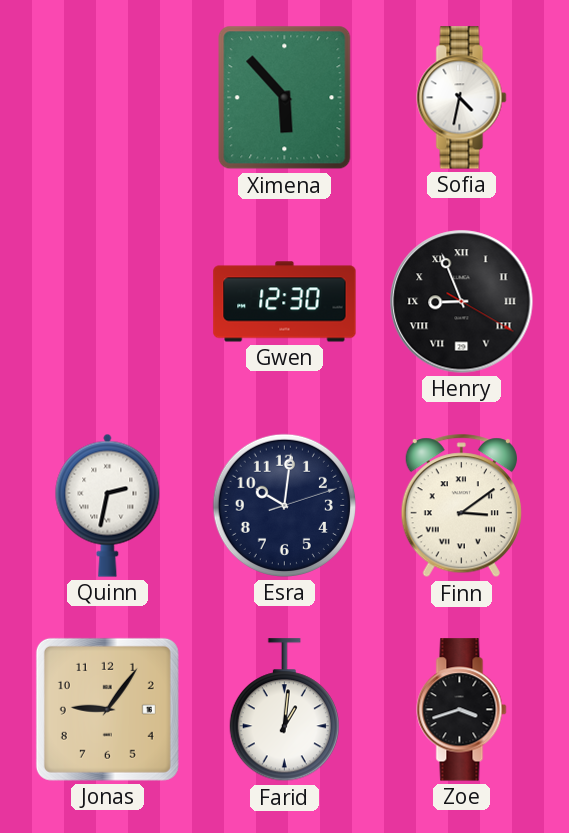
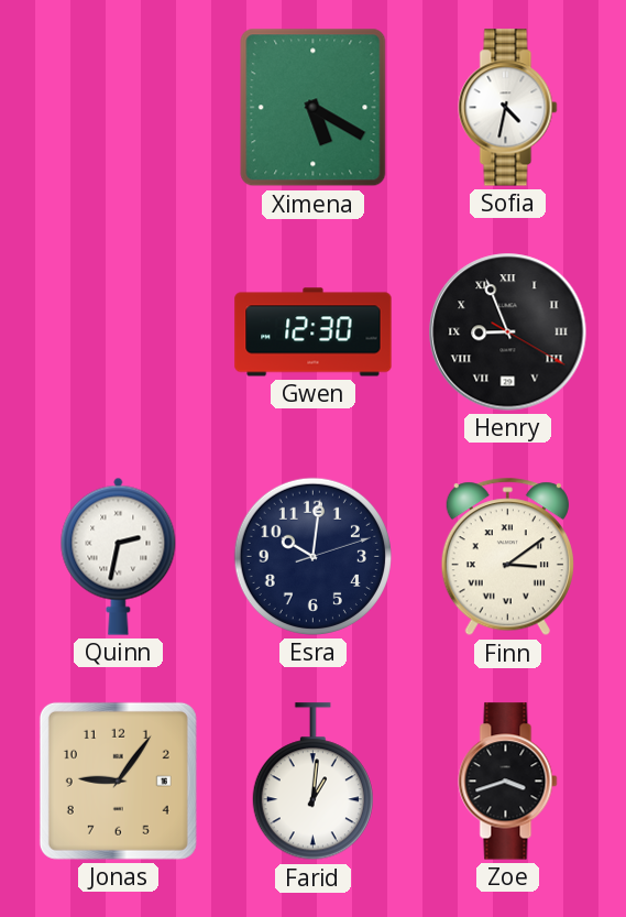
Ximena: 5:53 -> 5:20
